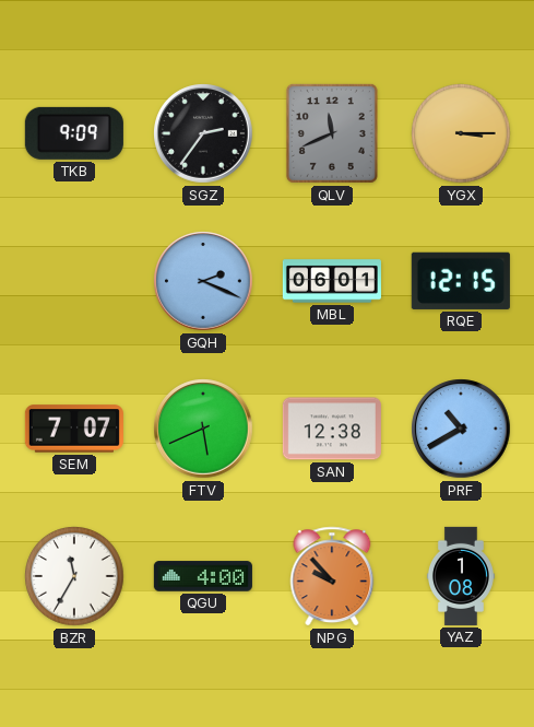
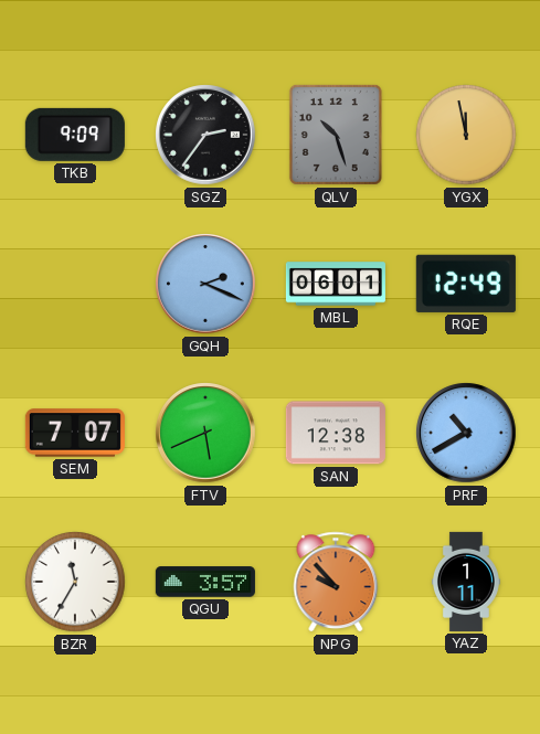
QLV: 11:41 -> 10:27
YGX: 3:15 -> 11:58
RQE: 12:15 -> 12:49
QGU: 4:00 -> 3:57
YAZ: 1:08 -> 1:11
